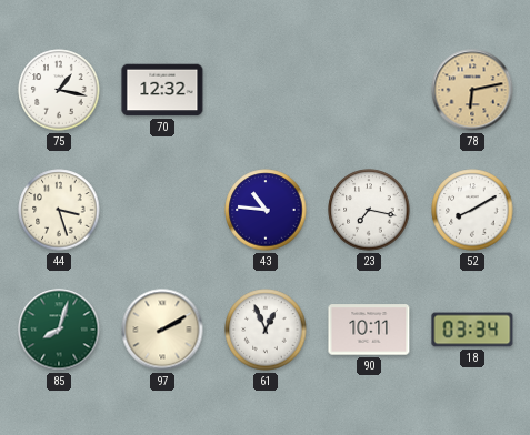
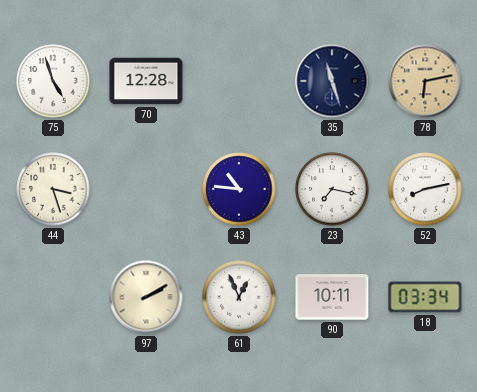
75: 1:17 -> 4:57
70: 12:32 -> 12:28
35: none -> 11:27
52: 8:10 -> 8:13
85: 8:03 -> none
